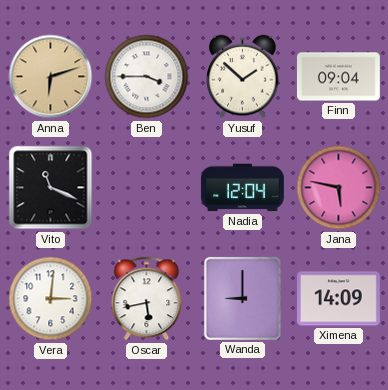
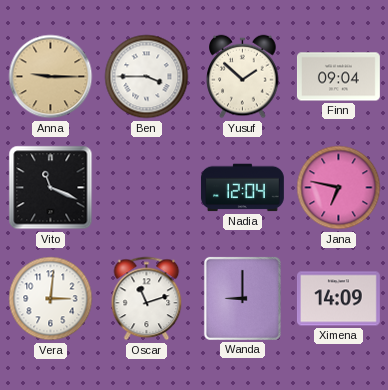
Anna: 6:12 -> 9:15
Jana: 5:47 -> 6:47
Oscar: 5:43 -> 11:12
